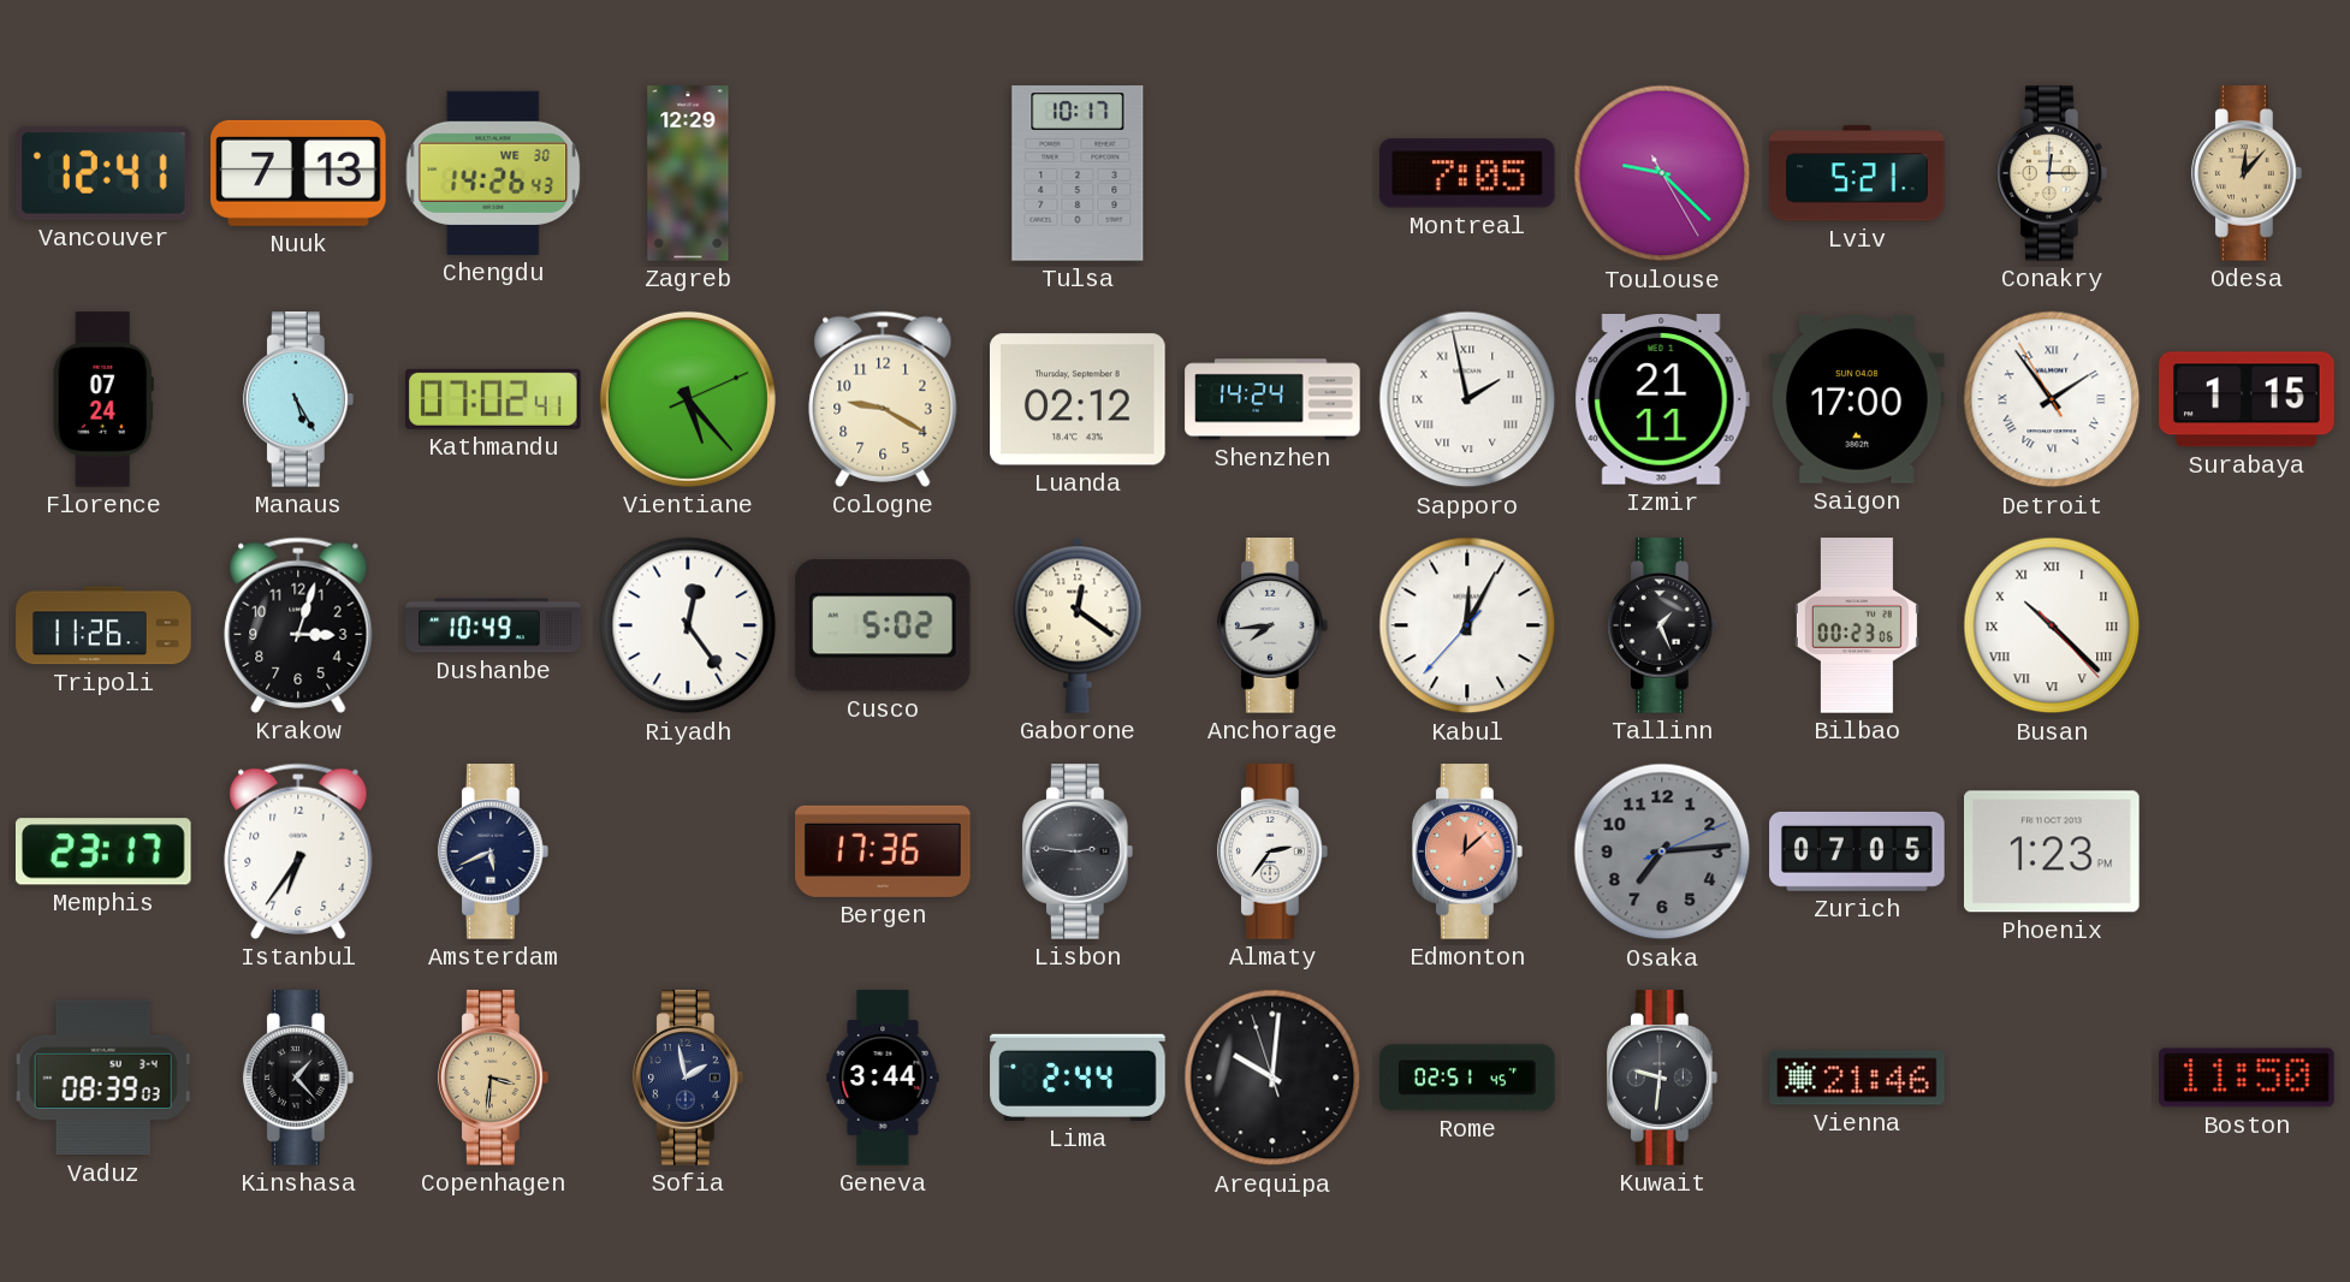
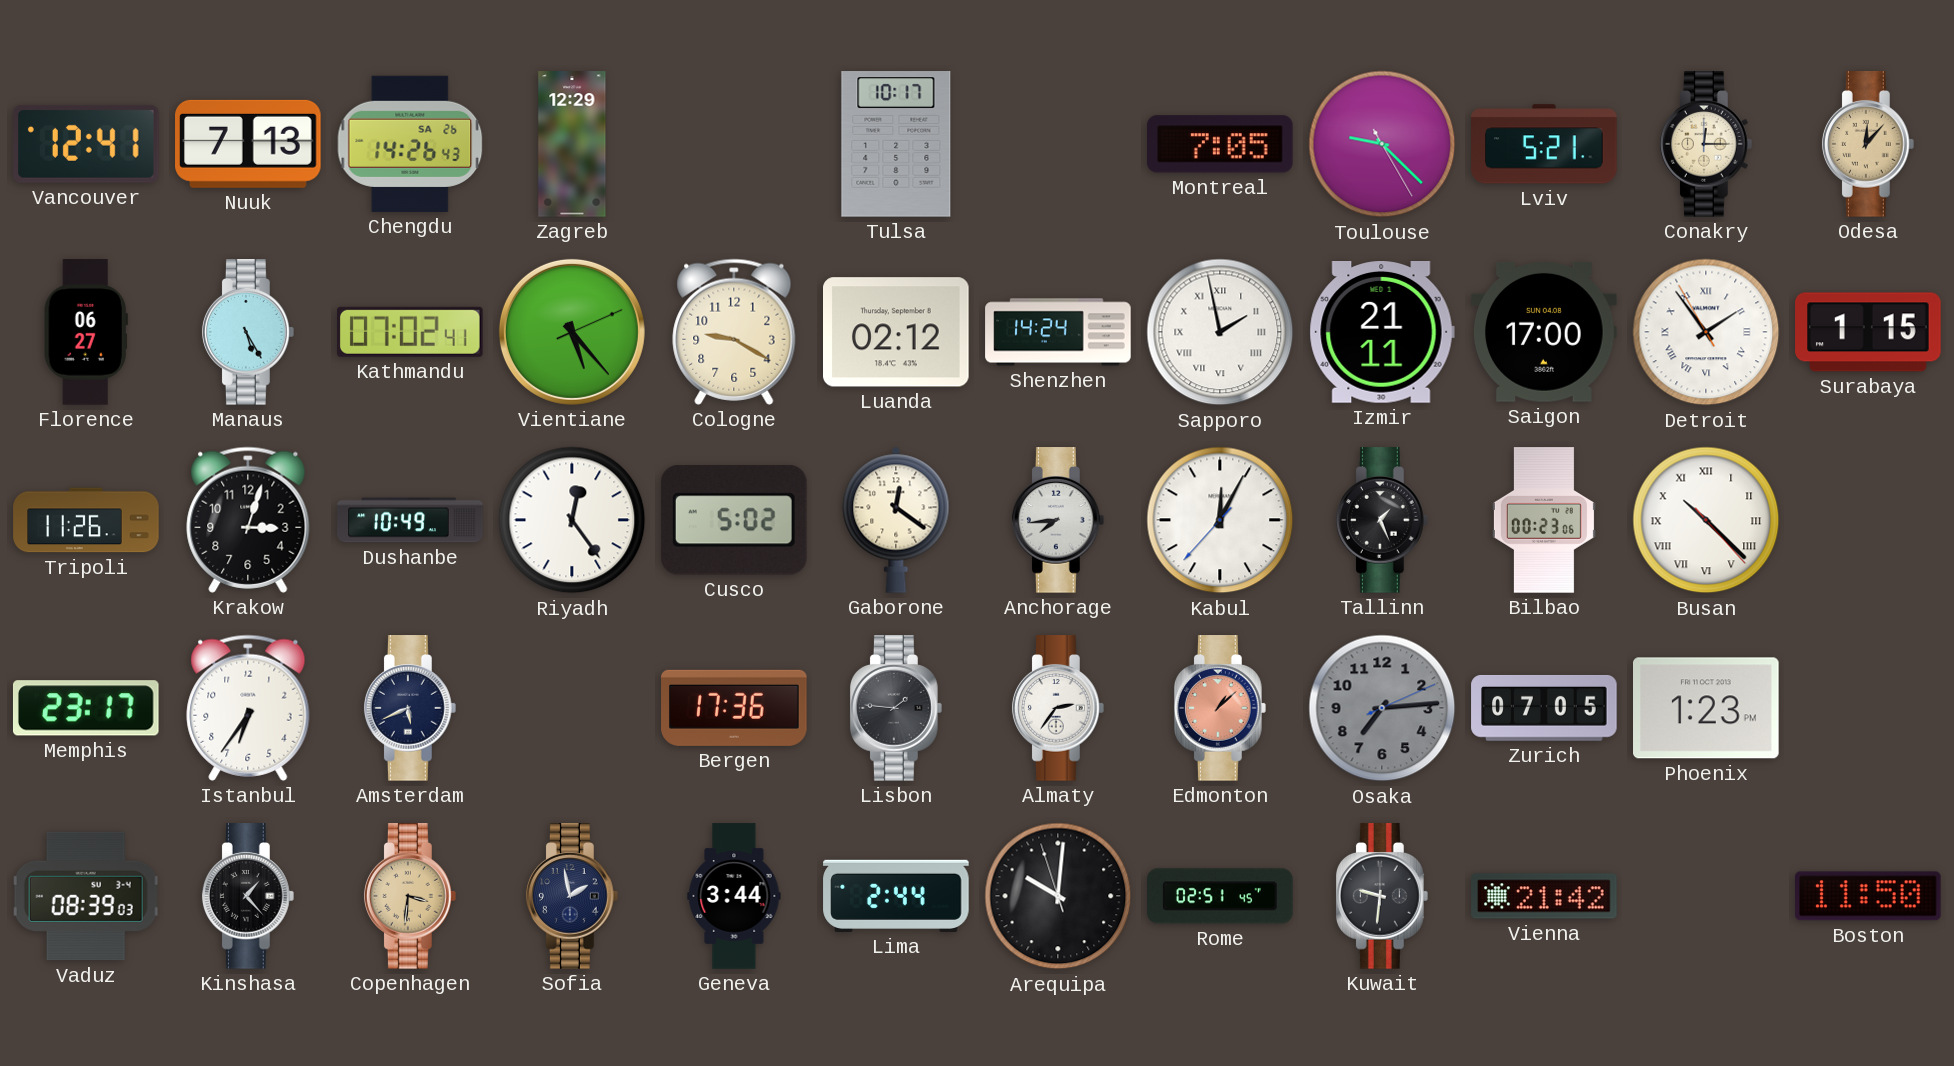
Chengdu date: WE 30 -> SA 26
Florence: 07:24 -> 06:27
Lisbon: 2:46 -> 1:46
Edmonton: 12:08 -> 1:08
Vienna: 21:46 -> 21:42
